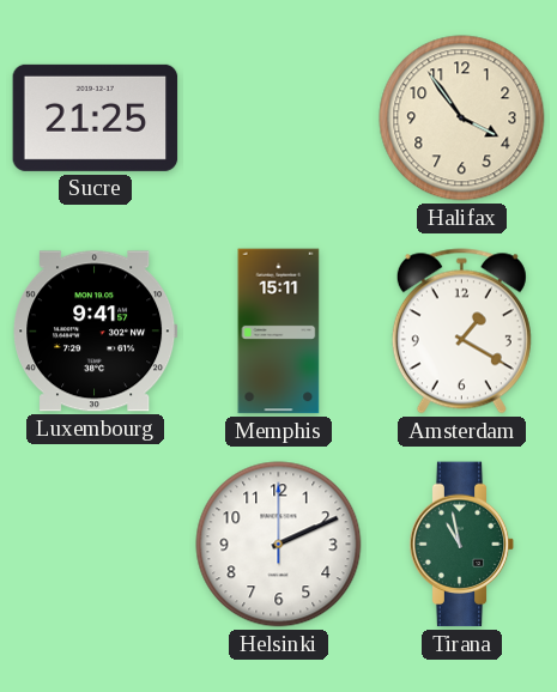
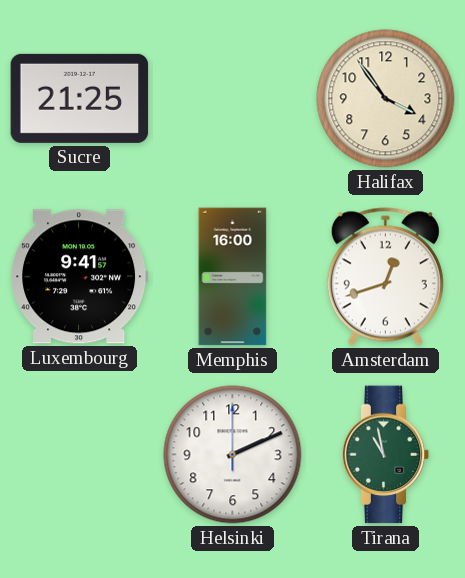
Memphis: 15:11 -> 16:00
Amsterdam: 1:20 -> 12:42
